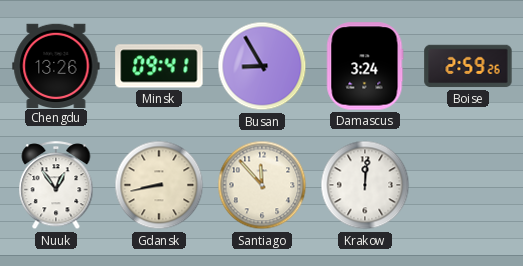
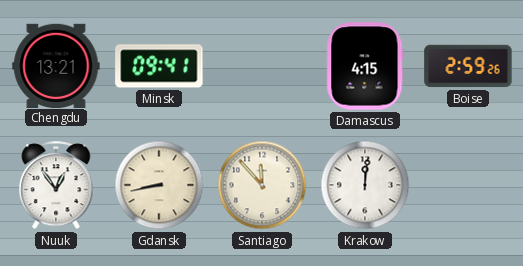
Chengdu: 13:26 -> 13:21
Busan: 8:55 -> none
Damascus: 3:24 -> 4:15
